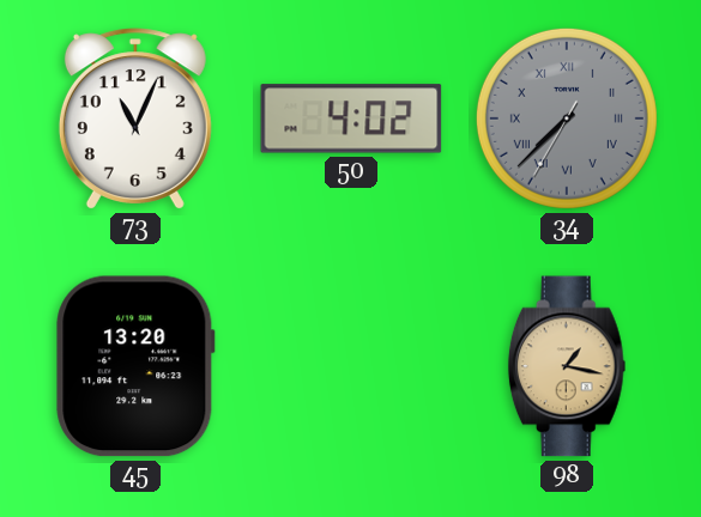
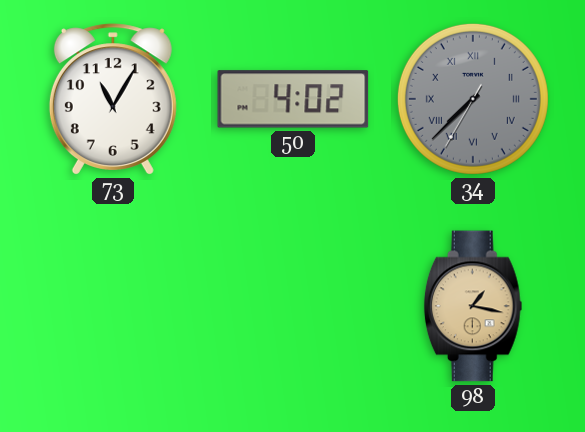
73: 11:04 -> 11:05
45: 13:20 -> none
